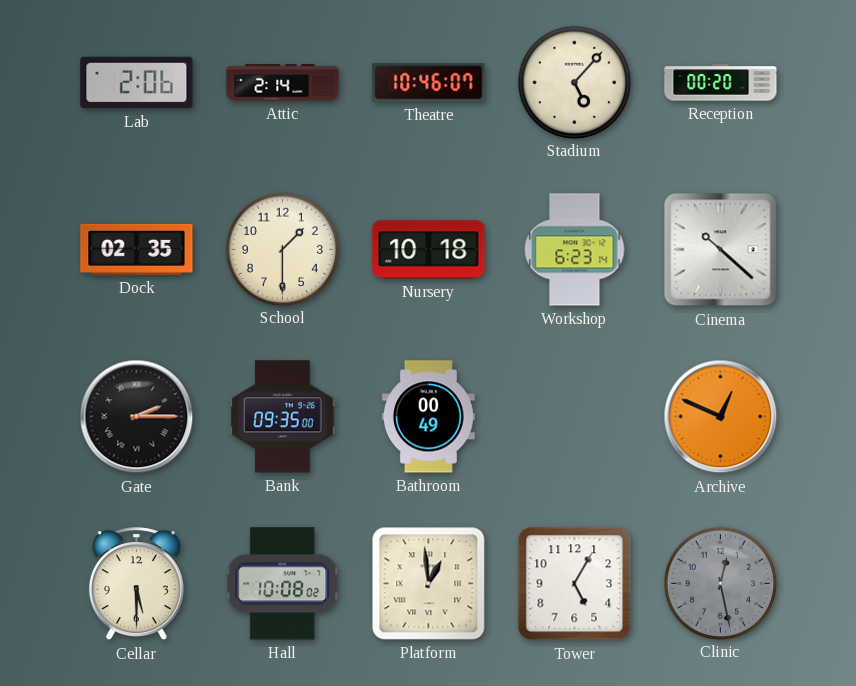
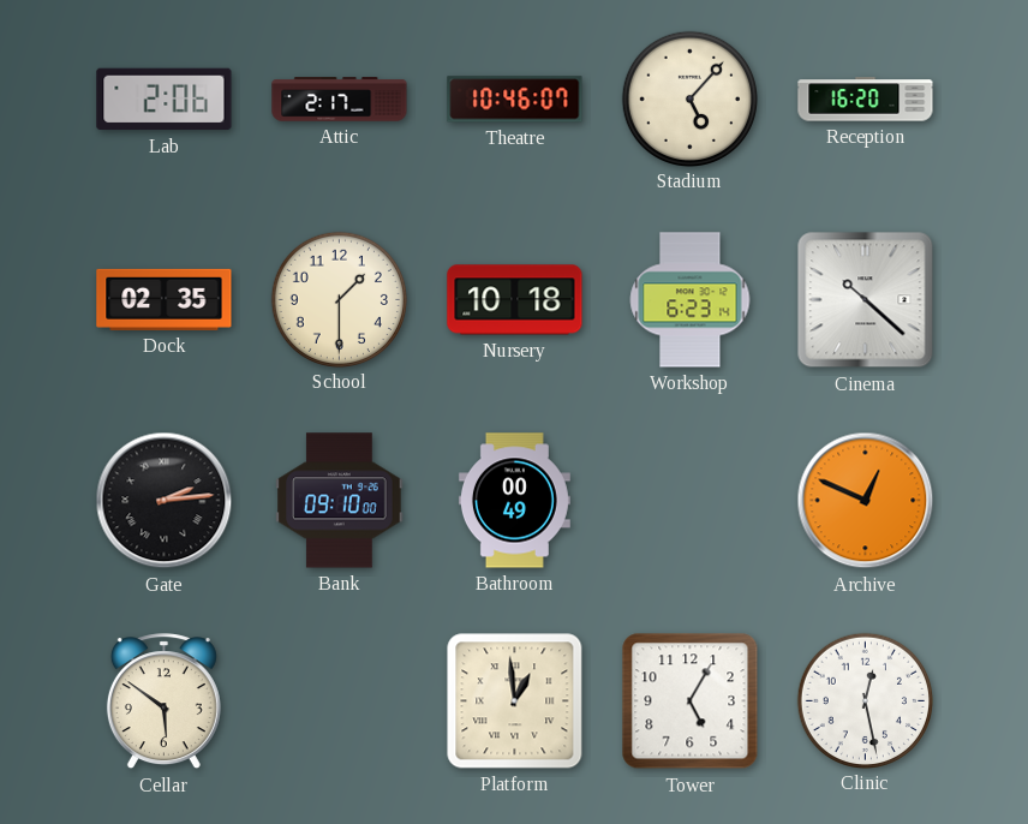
Attic: 2:14 -> 2:17
Reception: 00:20 -> 16:20
Gate: 2:15 -> 2:14
Bank: 09:35 -> 09:10
Cellar: 5:30 -> 5:51
Hall: 10:08 -> none
Clinic dial: grey -> white
